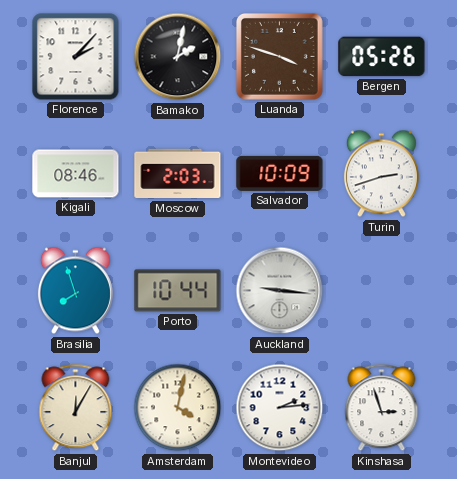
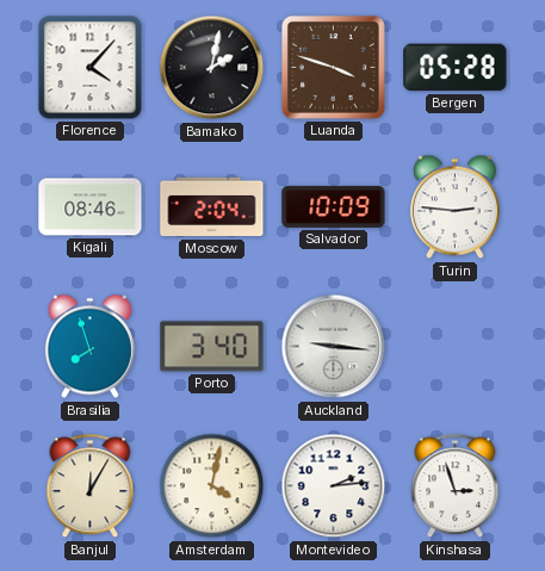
Florence: 2:07 -> 4:07
Bergen: 05:26 -> 05:28
Moscow: 2:03 -> 2:04
Turin: 2:42 -> 2:46
Porto: 10:44 -> 3:40
